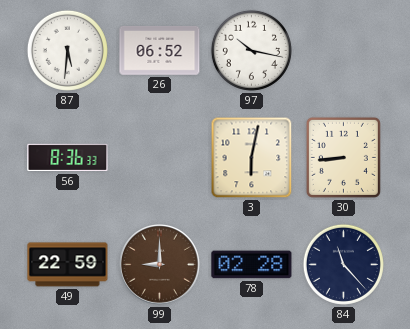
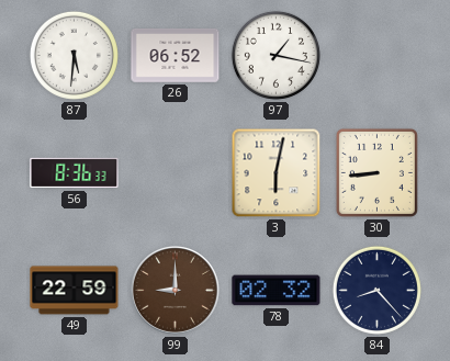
97: 10:17 -> 1:17
78: 02:28 -> 02:32
84: 11:23 -> 8:23
